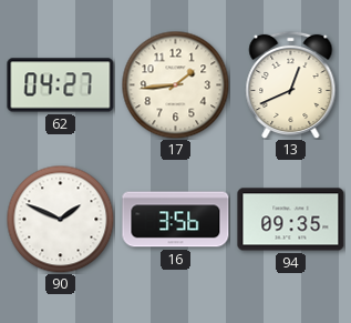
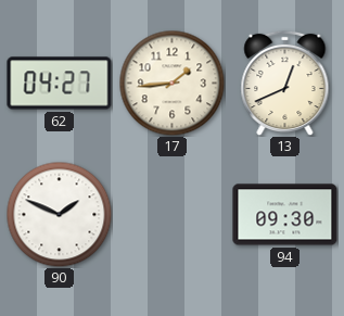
16: 3:56 -> none
94: 09:35 -> 09:30
